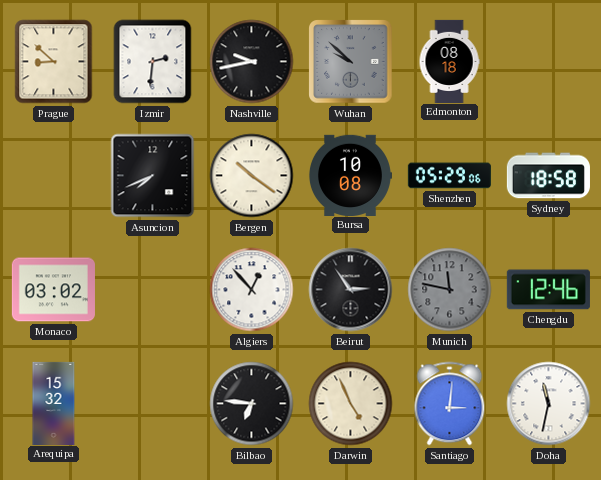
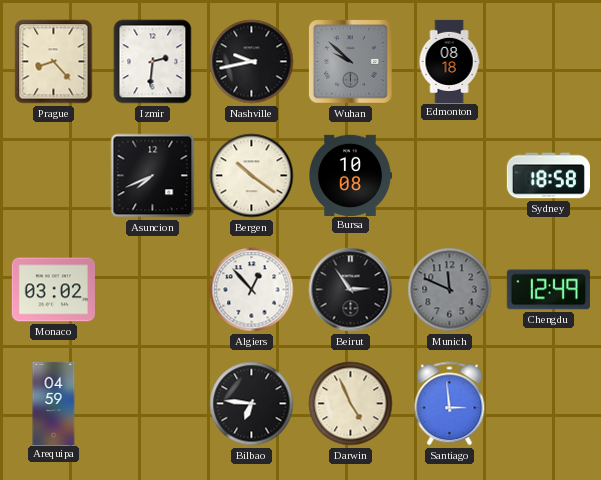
Prague: 8:52 -> 8:23
Shenzhen: 05:29 -> none
Munich: 11:47 -> 11:49
Chengdu: 12:46 -> 12:49
Arequipa: 15:32 -> 04:59
Santiago: 3:01 -> 2:59
Doha: 11:32 -> none
